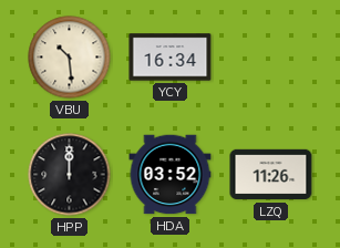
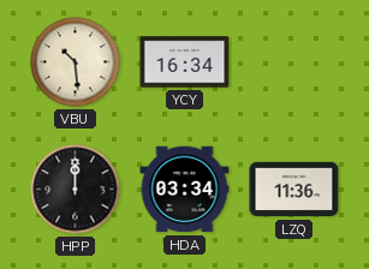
HDA: 03:52 -> 03:34
LZQ: 11:26 -> 11:36
